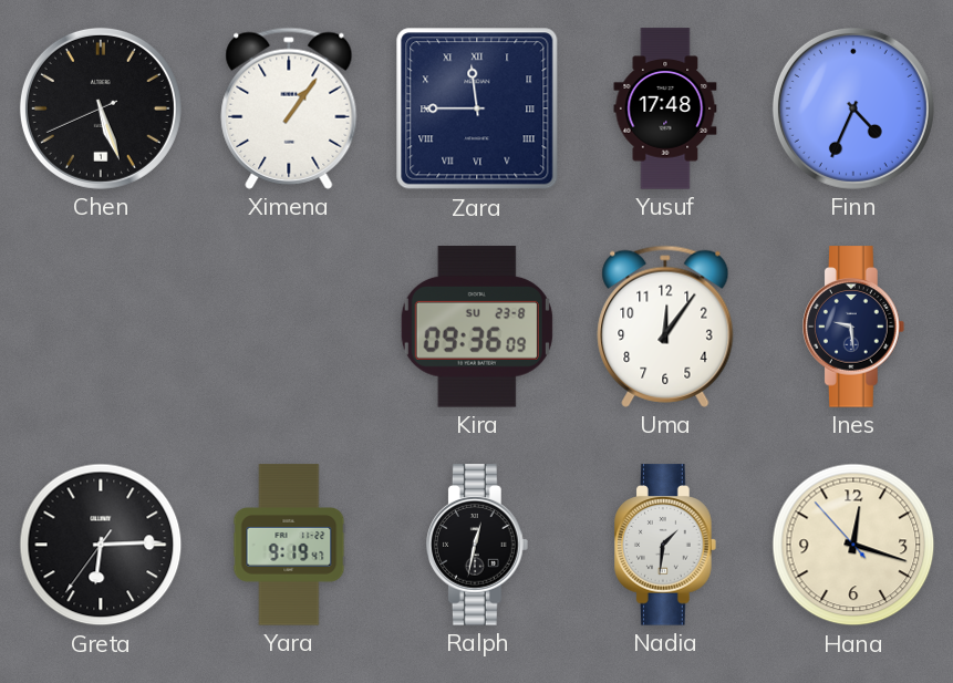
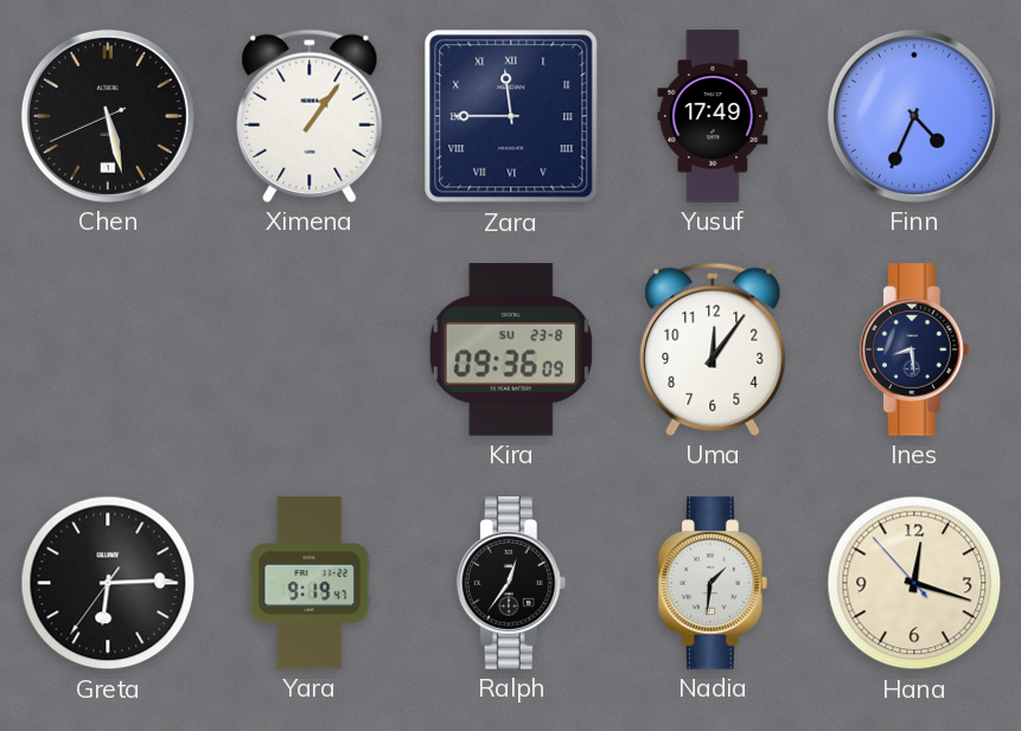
Chen: 5:26 -> 5:27
Yusuf: 17:48 -> 17:49
Ines: 9:29 -> 8:29
Ralph: 12:32 -> 12:36
